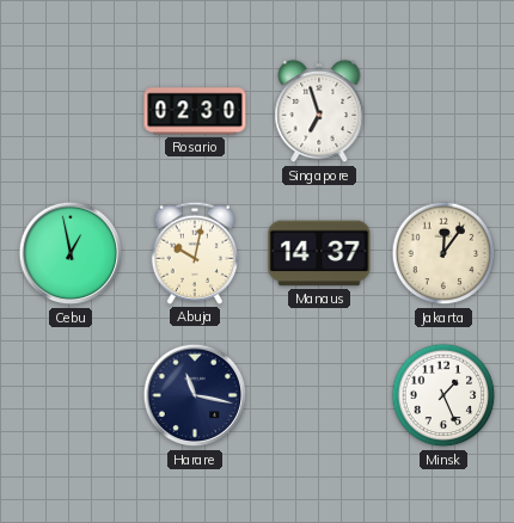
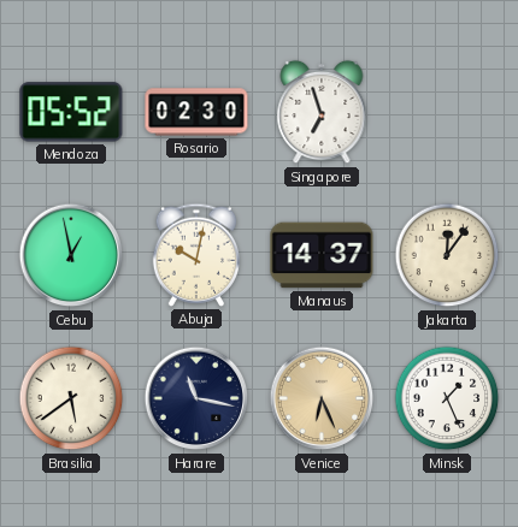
Mendoza: none -> 05:52
Brasilia: none -> 5:39
Venice: none -> 6:26
